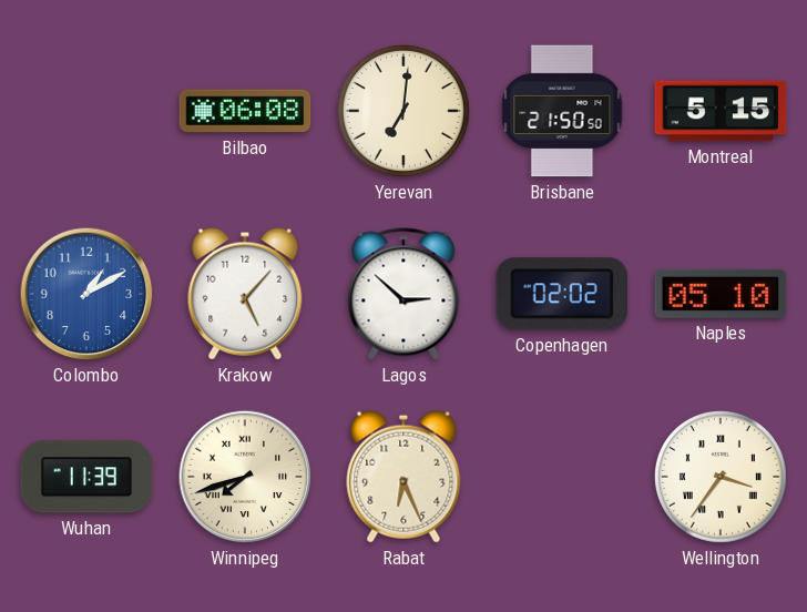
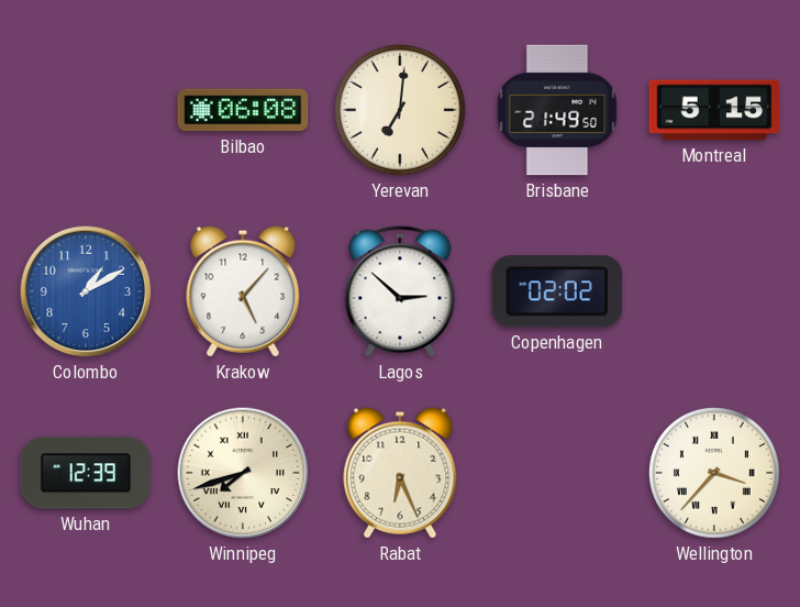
Brisbane: 21:50 -> 21:49
Naples: 05:10 -> none
Wuhan: 11:39 -> 12:39
Wellington: 3:36 -> 3:37
